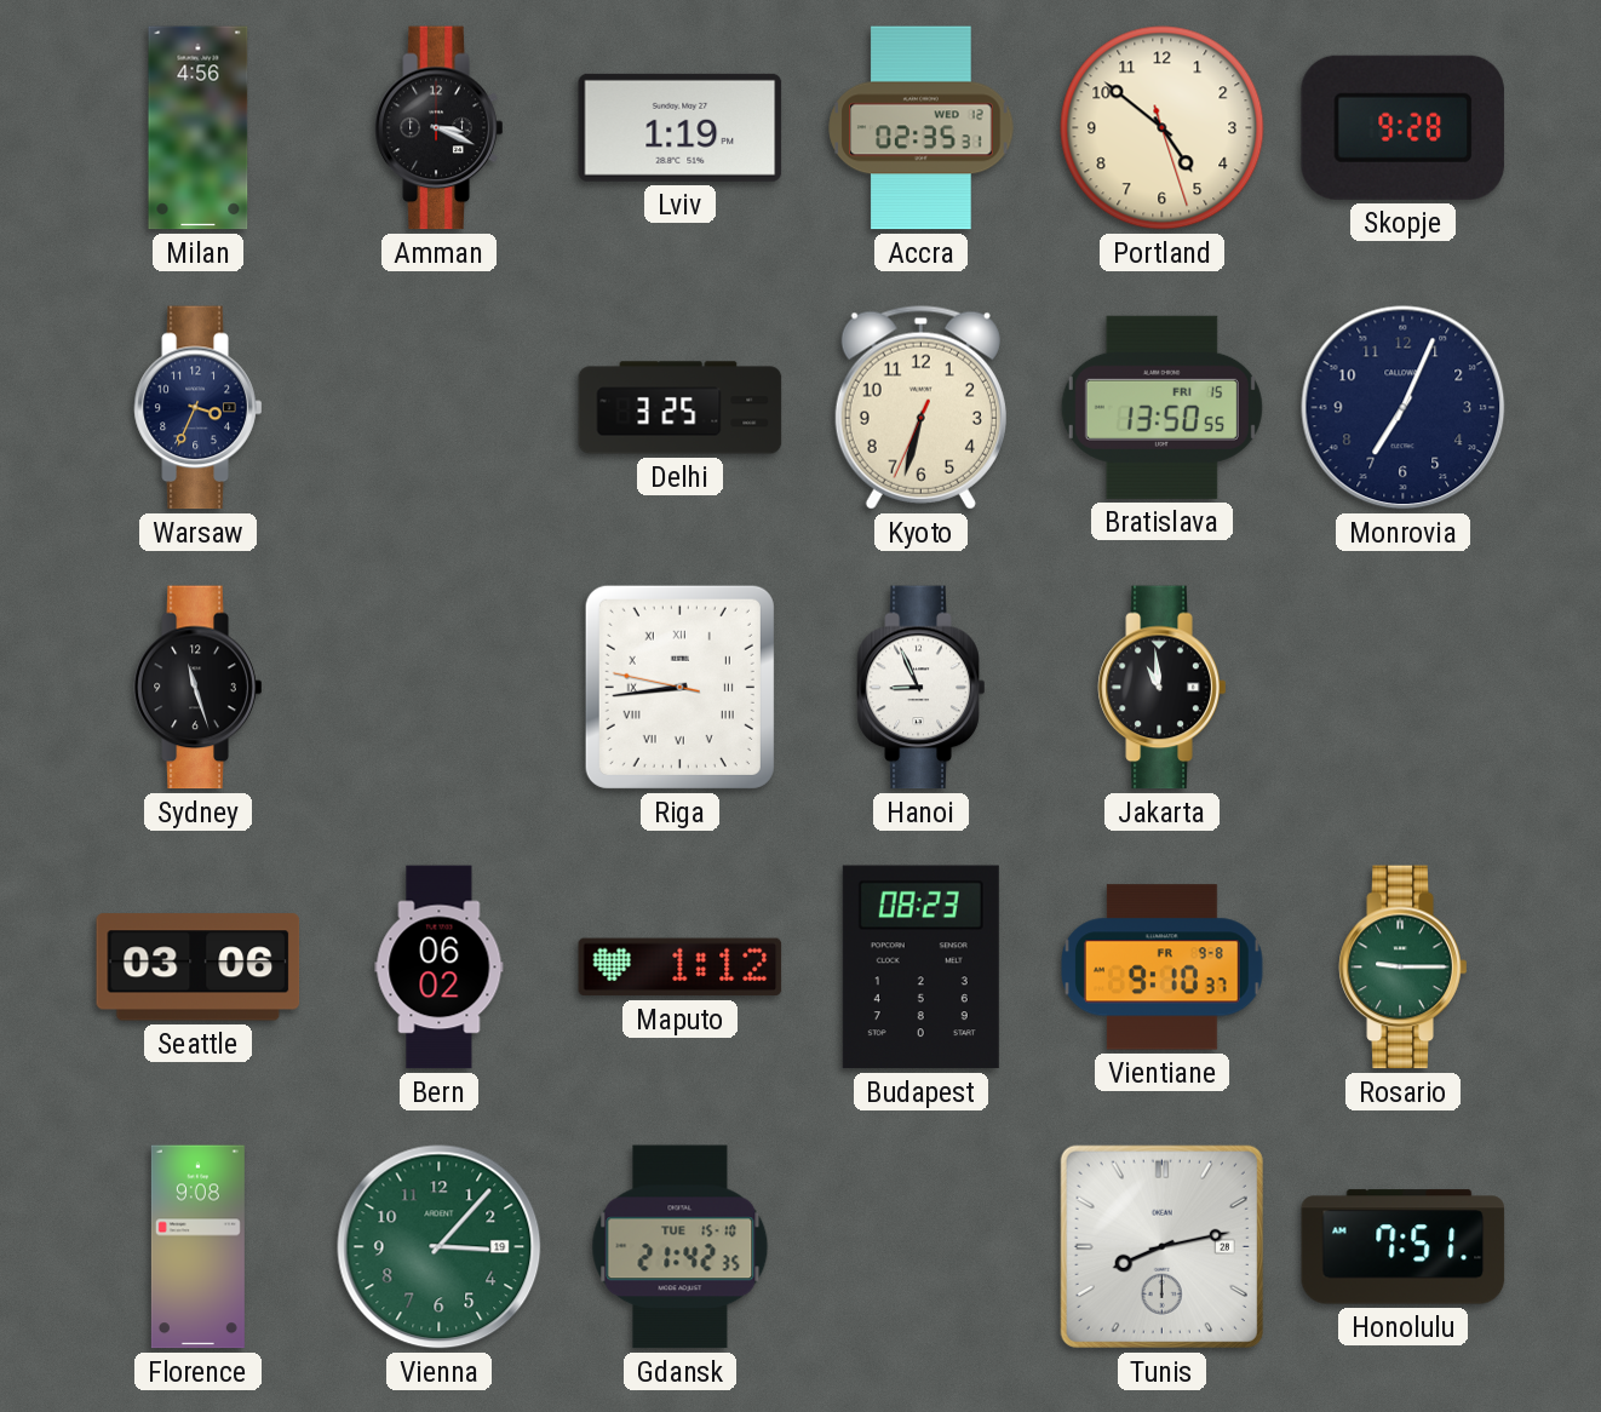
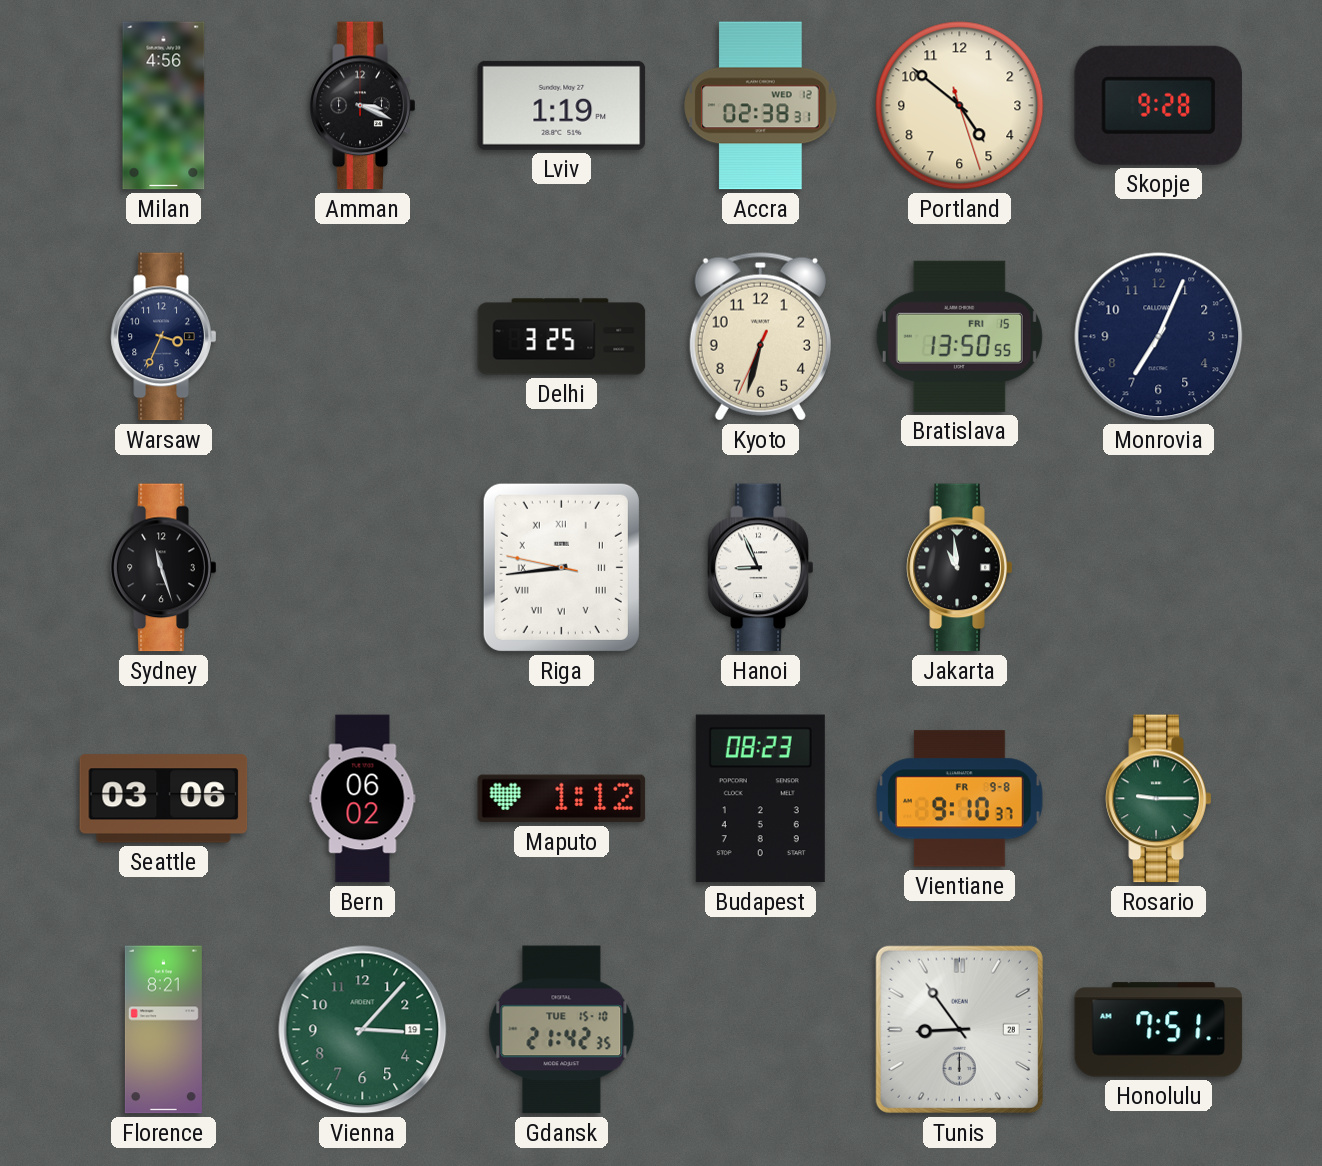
Accra: 02:35 -> 02:38
Florence: 9:08 -> 8:21
Tunis: 8:13 -> 8:54
